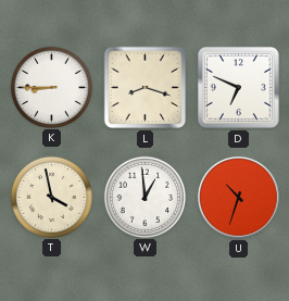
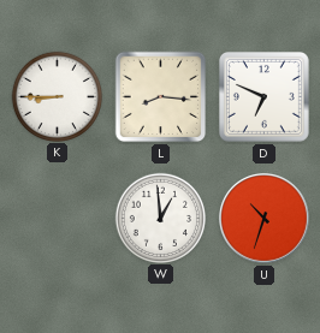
L: 8:18 -> 8:16
T: 3:58 -> none
